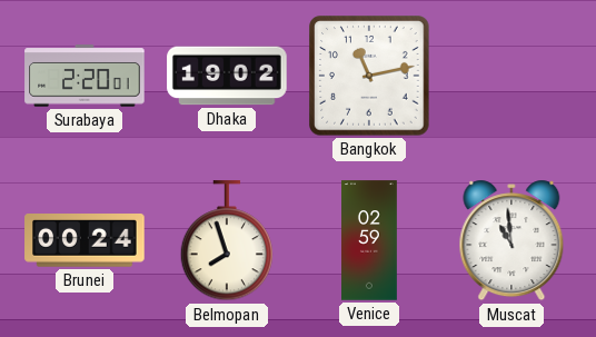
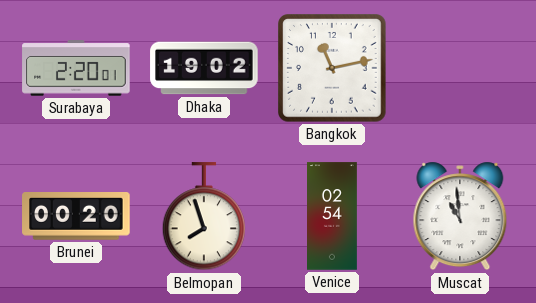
Brunei: 00:24 -> 00:20
Venice: 02:59 -> 02:54
